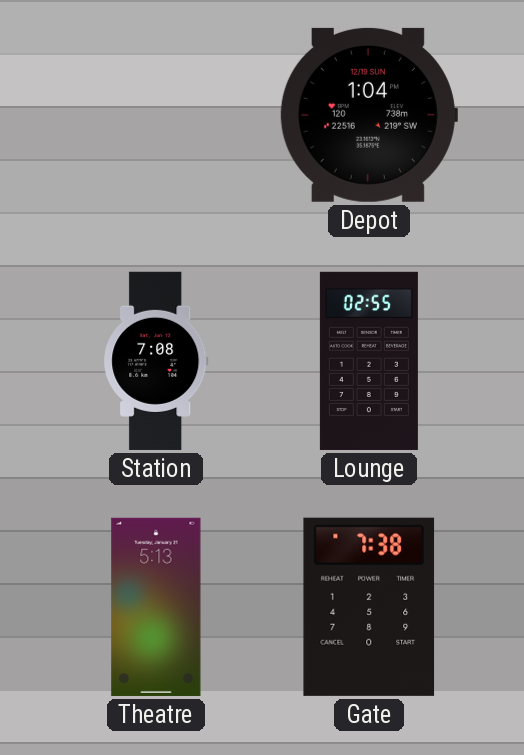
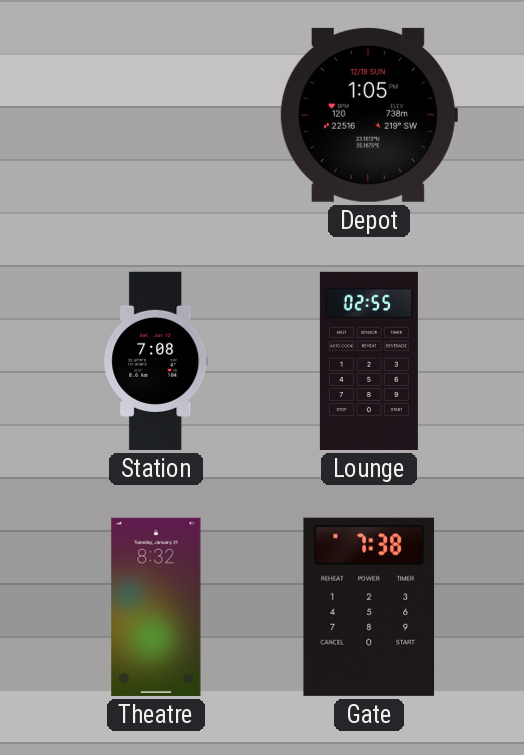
Depot: 1:04 -> 1:05
Theatre: 5:13 -> 8:32
